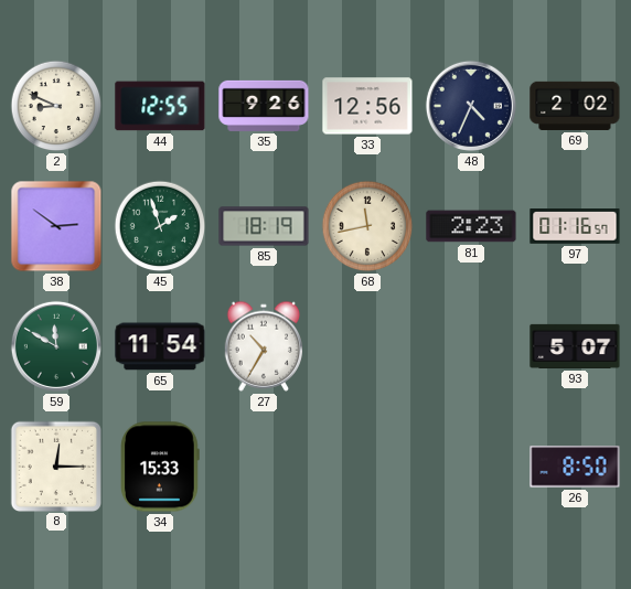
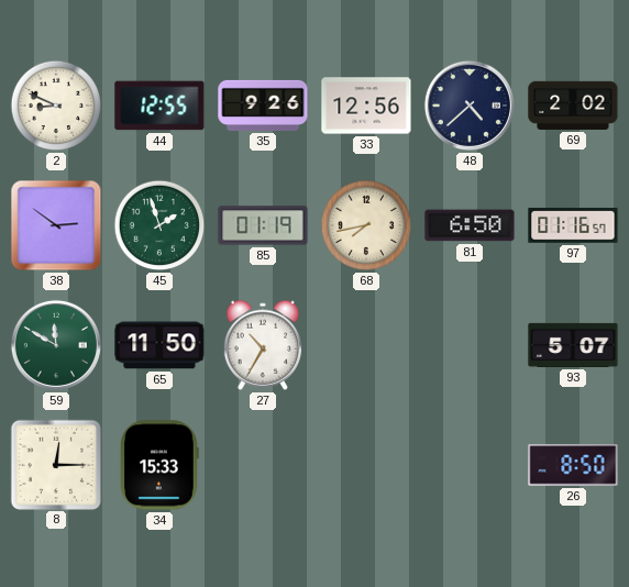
48: 4:34 -> 4:38
85: 18:19 -> 01:19
68: 11:43 -> 7:43
81: 2:23 -> 6:50
65: 11:54 -> 11:50
